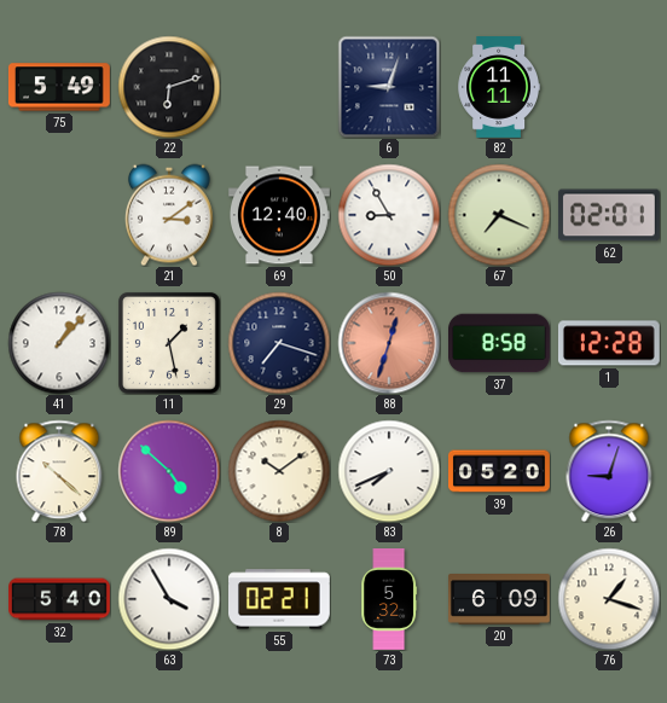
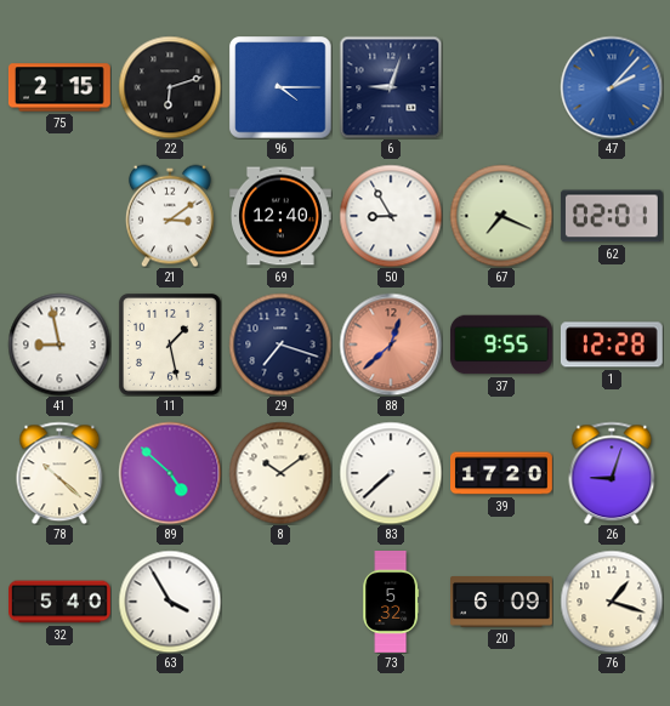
75: 5:49 -> 2:15
96: none -> 4:15
82: 11:11 -> none
47: none -> 2:07
41: 1:07 -> 8:58
88: 12:33 -> 12:38
37: 8:58 -> 9:55
83: 7:41 -> 7:38
39: 05:20 -> 17:20
55: 02:21 -> none
